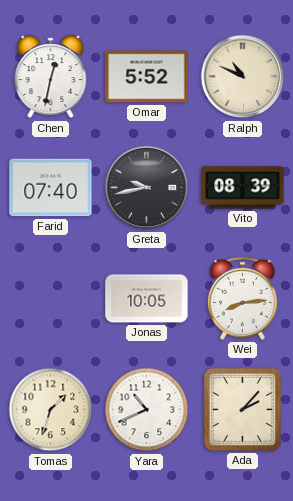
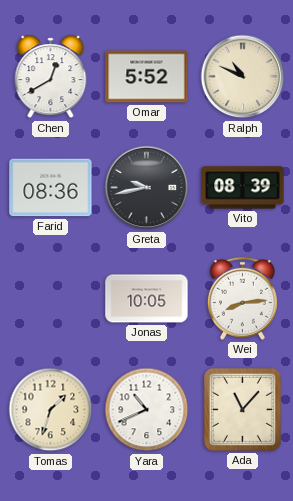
Chen: 12:32 -> 12:40
Farid: 07:40 -> 08:36
Ada: 2:07 -> 11:07
